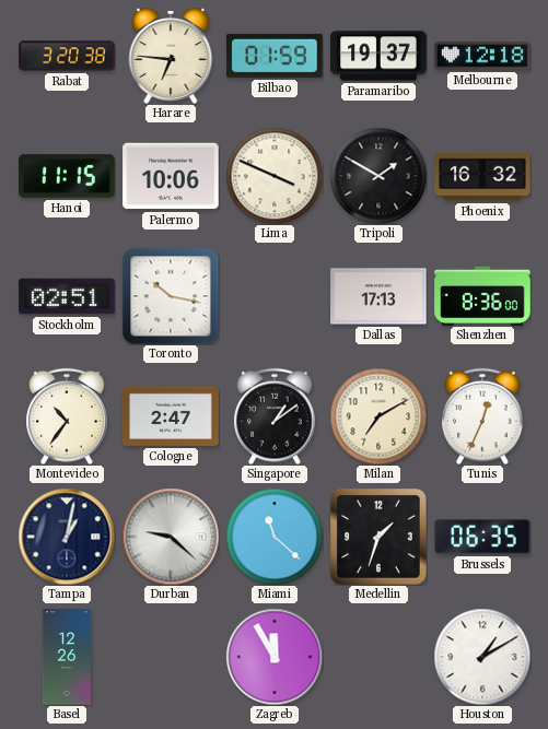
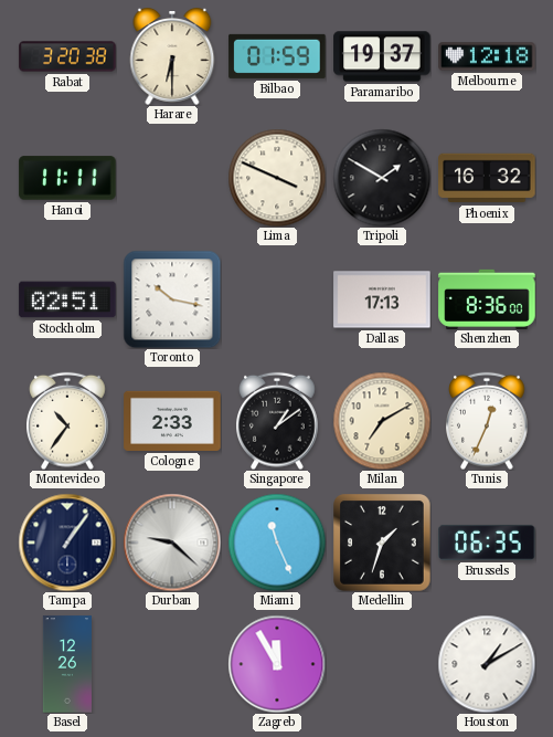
Harare: 6:46 -> 6:30
Hanoi: 11:15 -> 11:11
Palermo: 10:06 -> none
Cologne: 2:47 -> 2:33
Tampa: 1:02 -> 1:06
Miami: 11:22 -> 11:26
